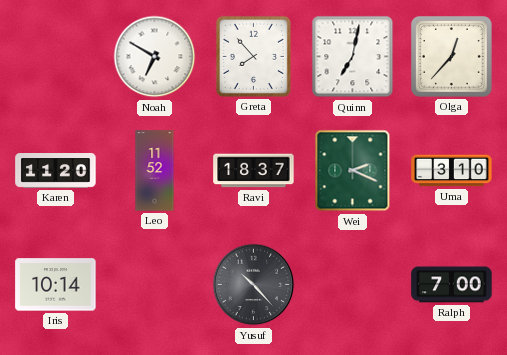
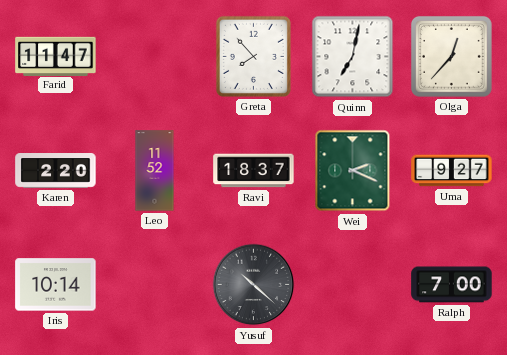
Farid: none -> 11:47
Noah: 6:50 -> none
Karen: 11:20 -> 2:20
Uma: 3:10 -> 9:27
Yusuf: 10:23 -> 10:22
